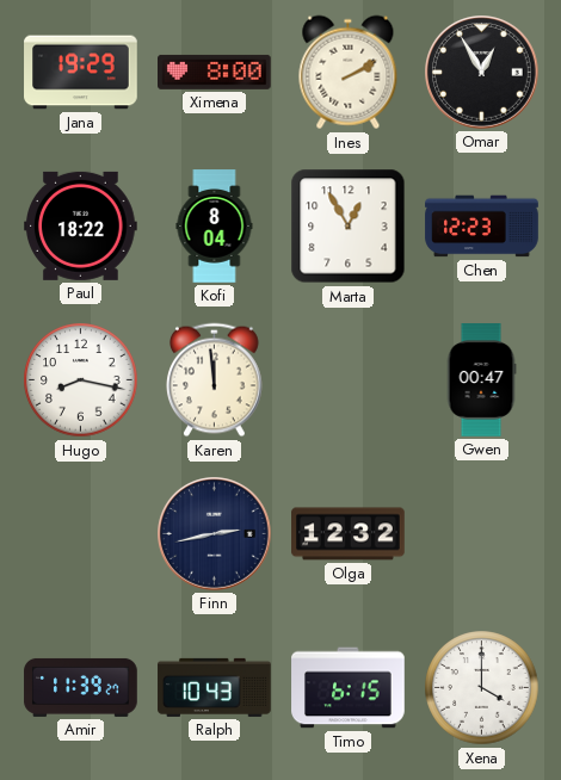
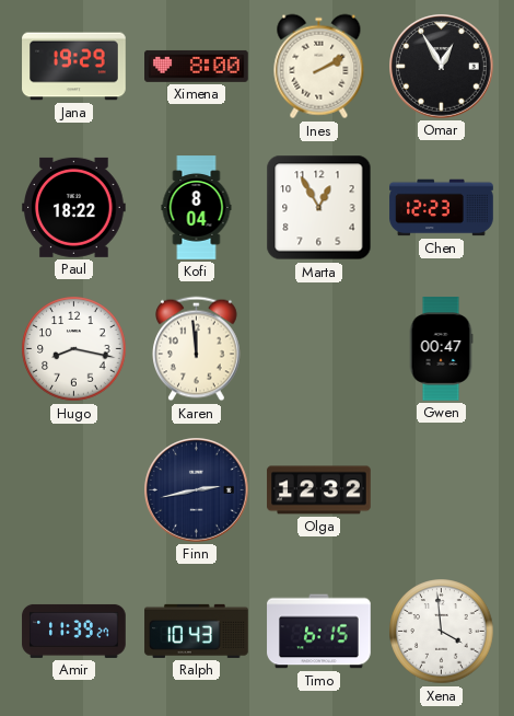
Xena: 4:00 -> 3:59
